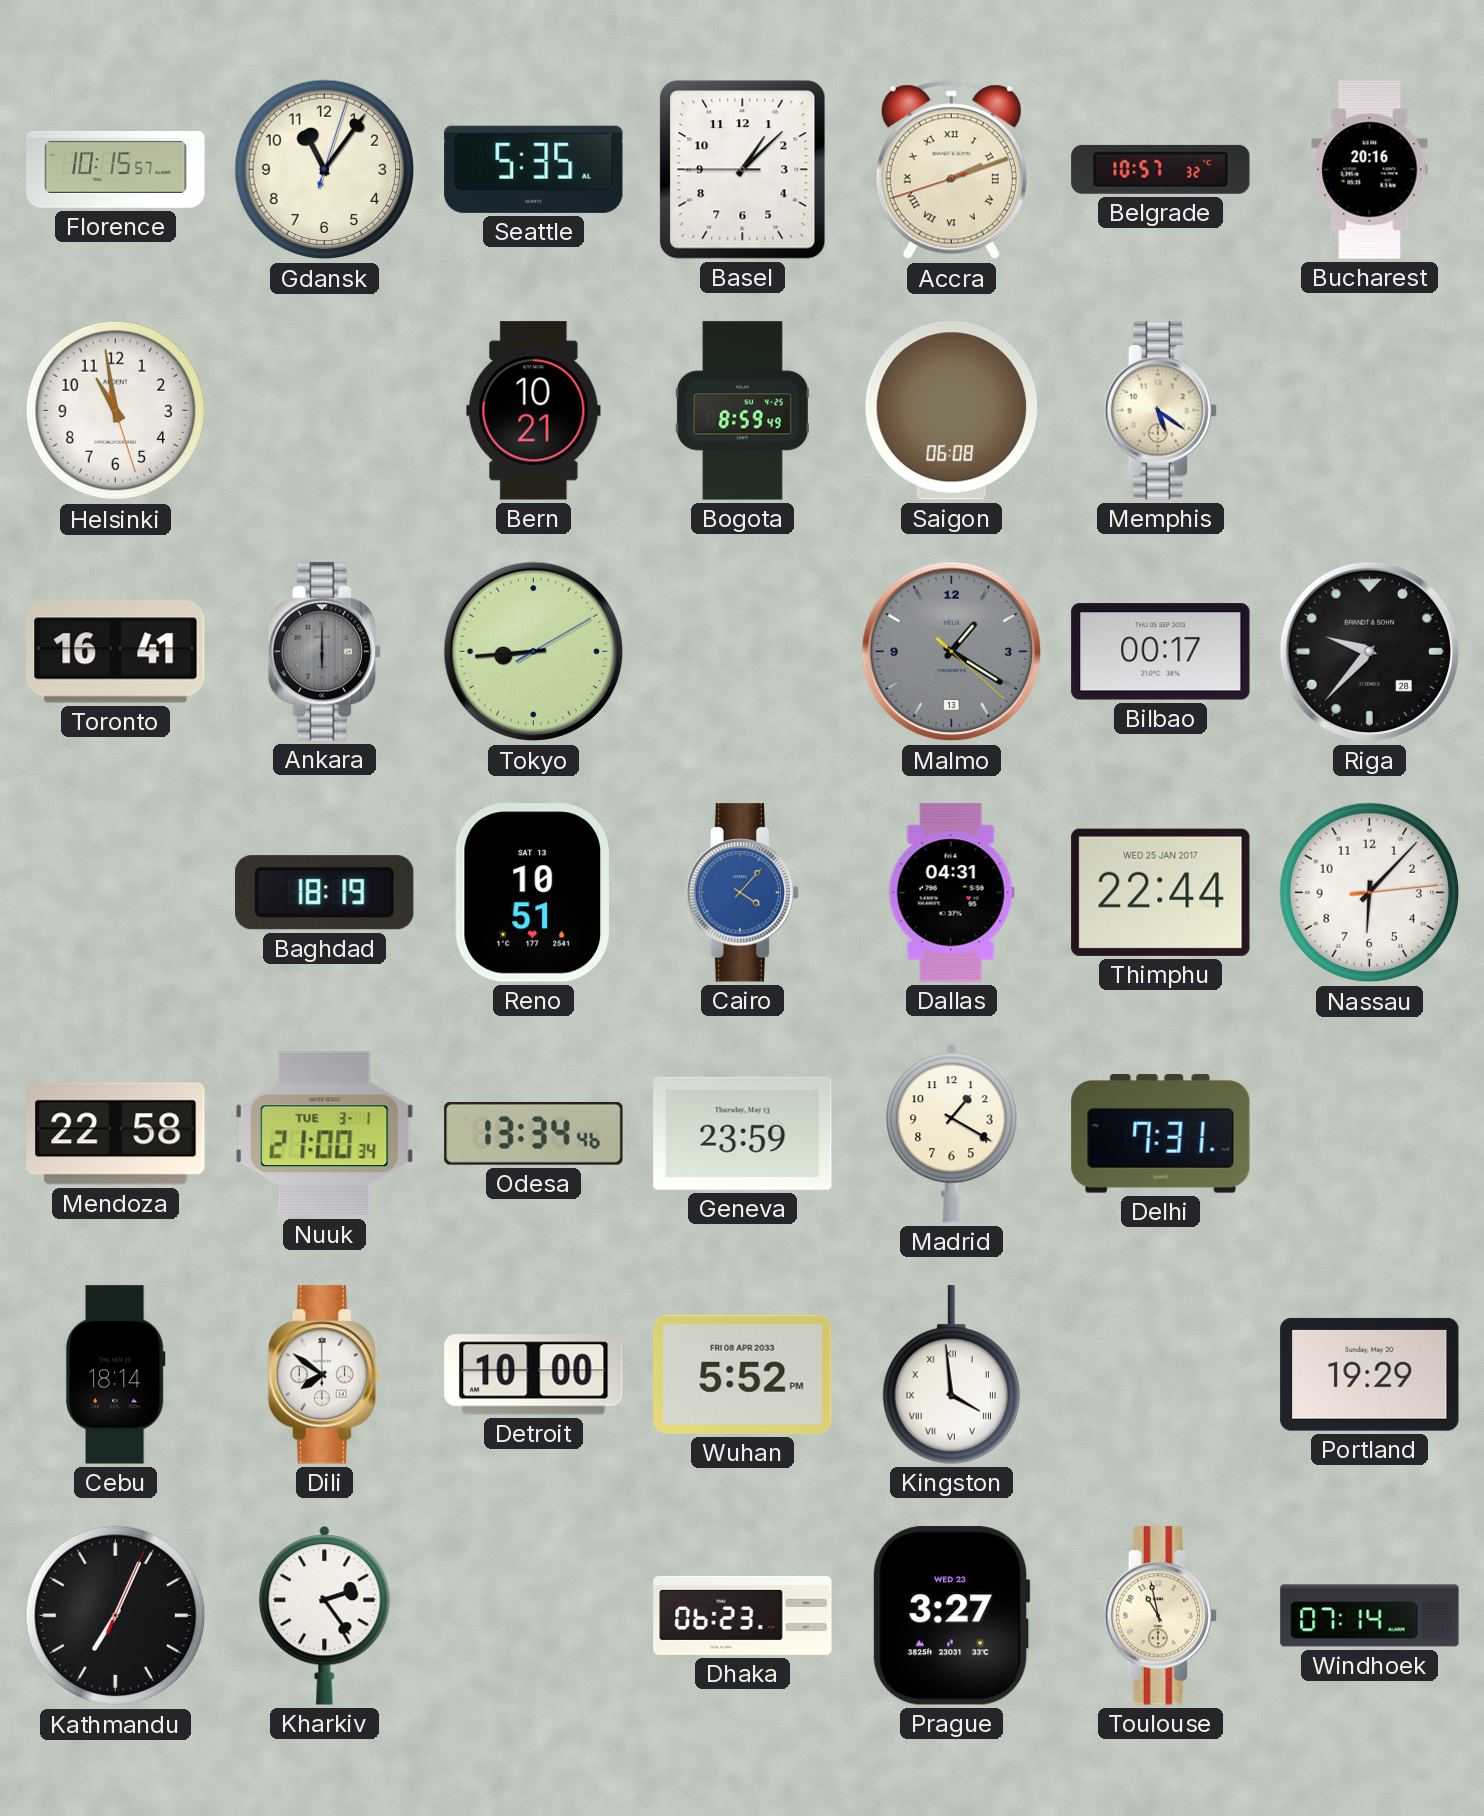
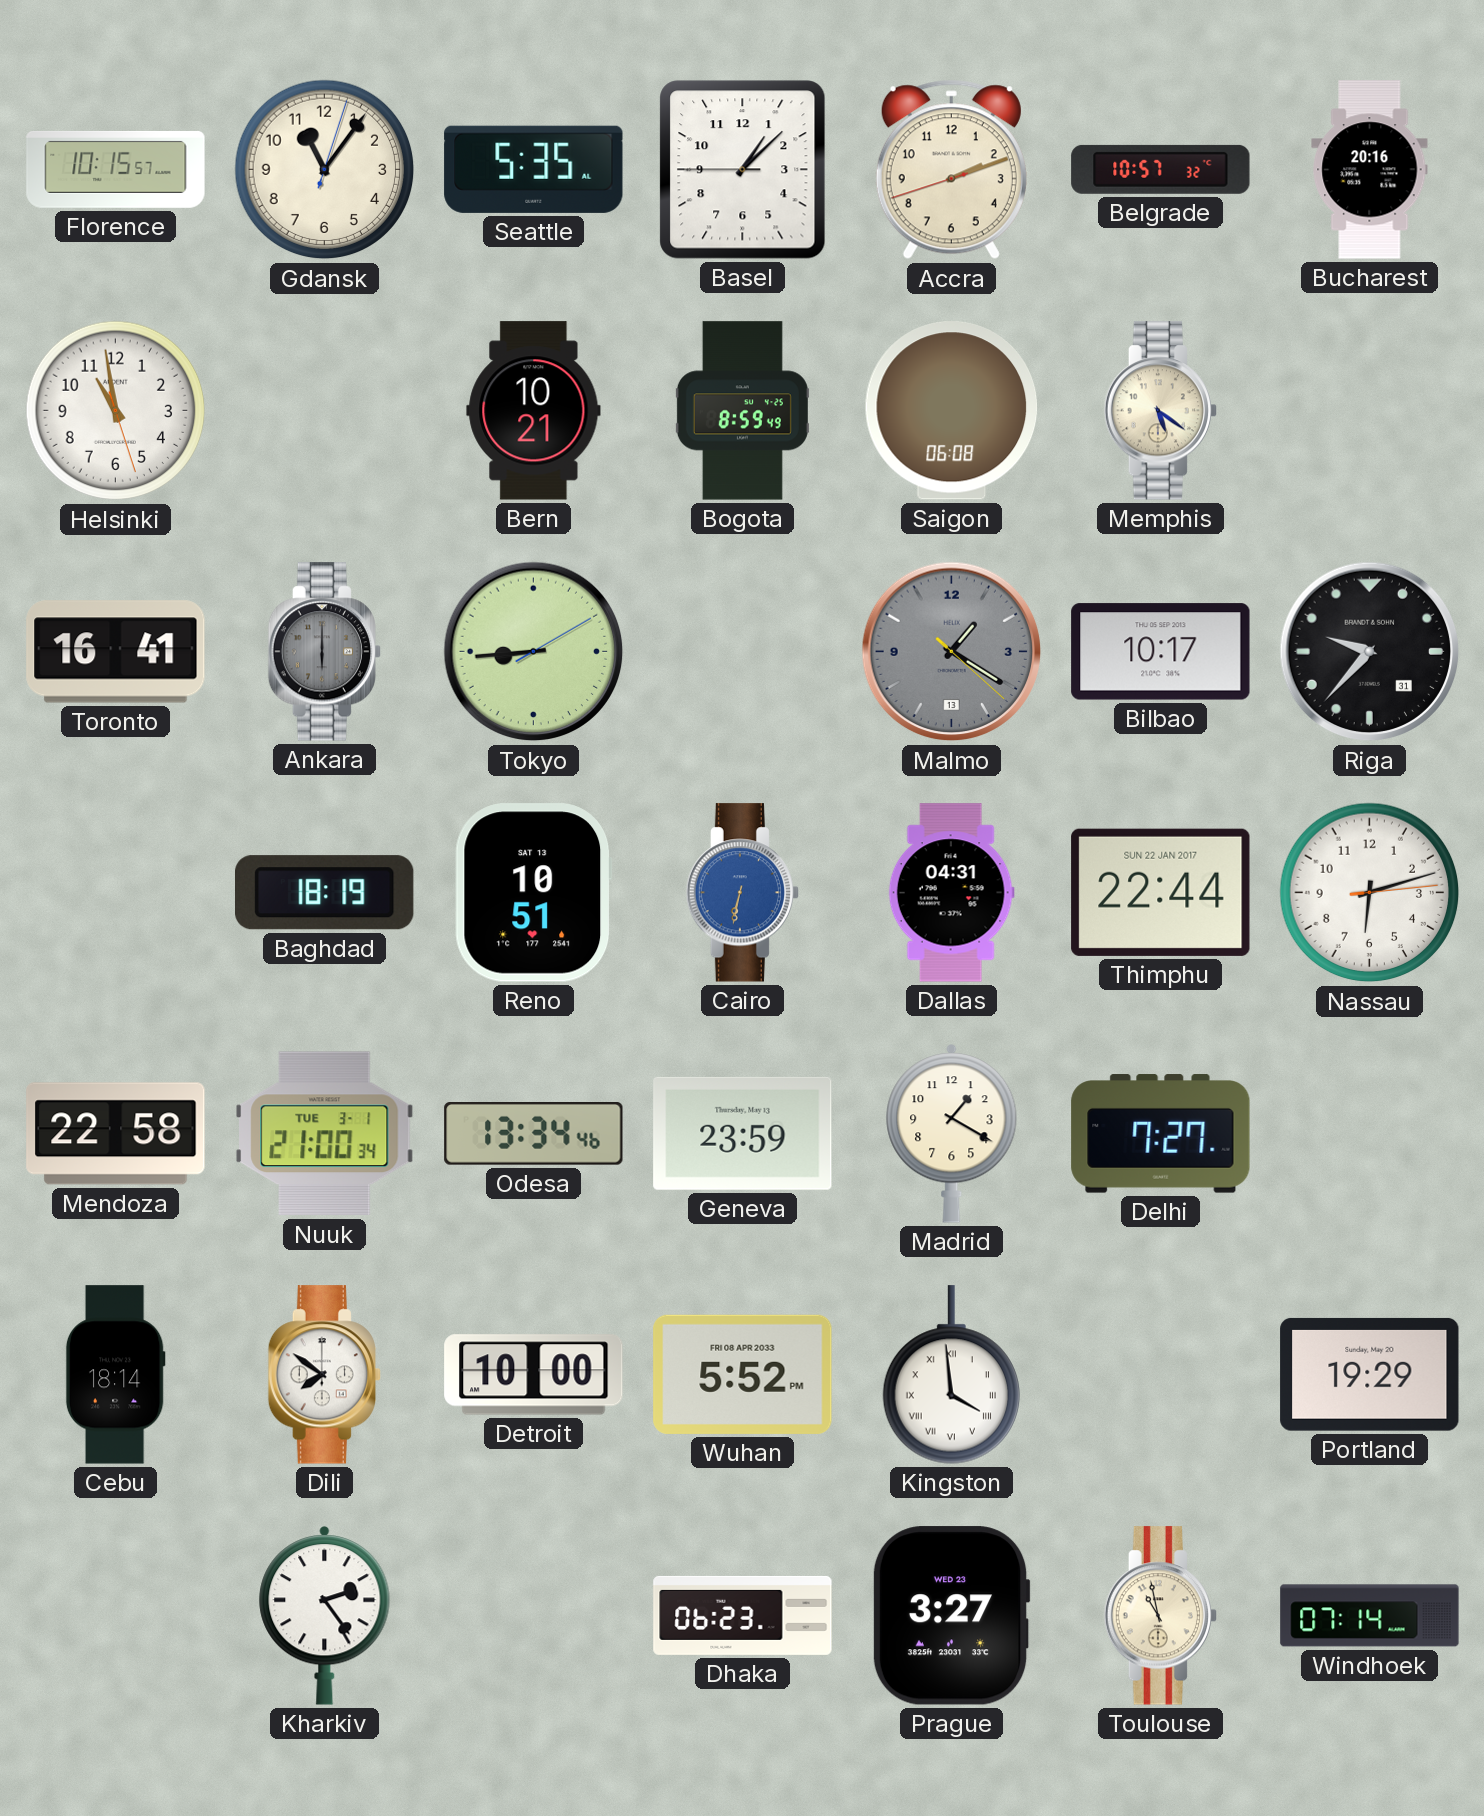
Accra numerals: Roman -> Arabic
Bilbao: 00:17 -> 10:17
Riga date: 28 -> 31
Cairo: 4:07 -> 6:32
Thimphu date: WED 25 JAN 2017 -> SUN 22 JAN 2017
Nassau: 6:07 -> 6:12
Delhi: 7:31 -> 7:27
Kathmandu: 7:04 -> none
